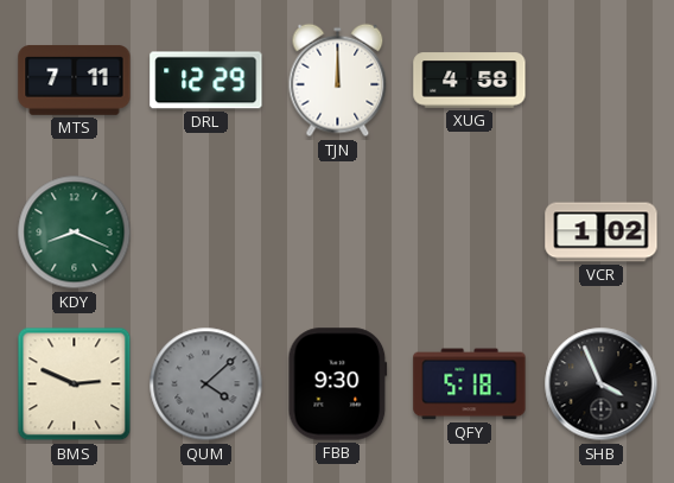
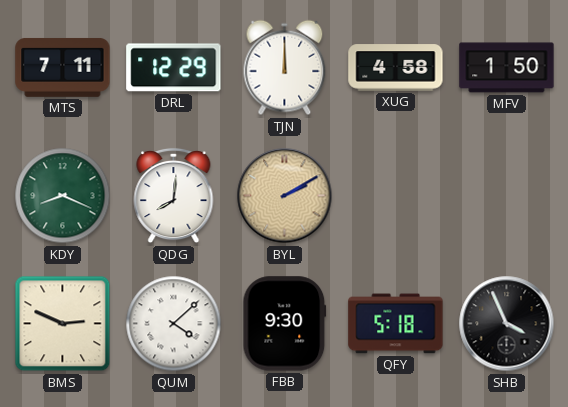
MFV: none -> 1:50
QDG: none -> 8:01
BYL: none -> 2:10
VCR: 1:02 -> none
QUM dial: grey -> white
